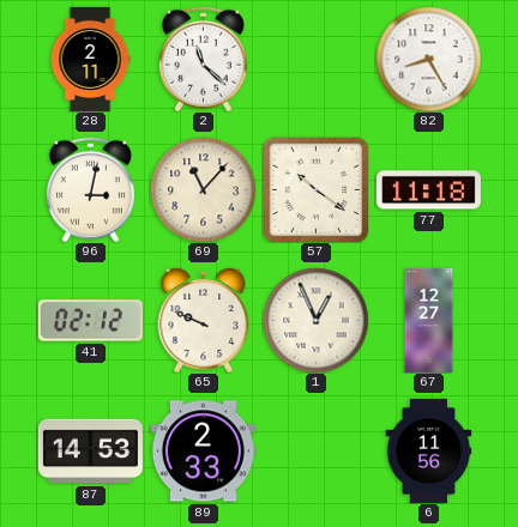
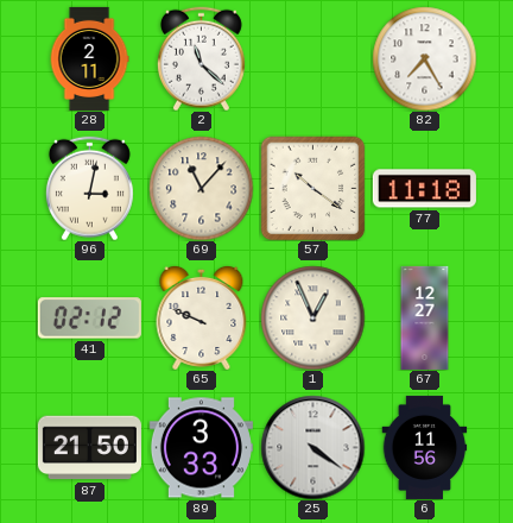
82: 8:25 -> 7:25
87: 14:53 -> 21:50
89: 2:33 -> 3:33
25: none -> 4:21
